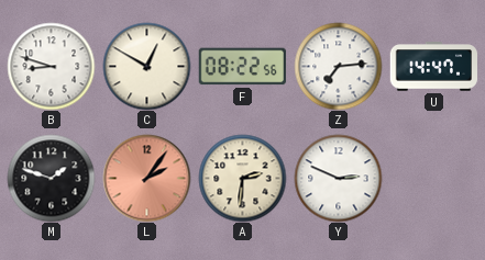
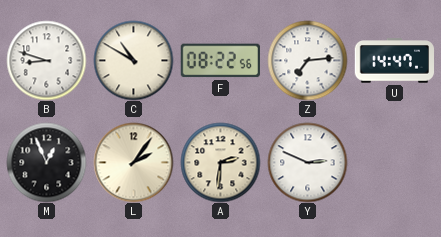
C: 12:50 -> 10:50
M: 1:48 -> 12:56
L dial: salmon -> cream
